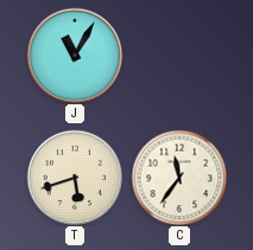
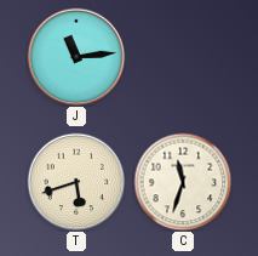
J: 11:05 -> 11:14
C: 11:36 -> 11:33
